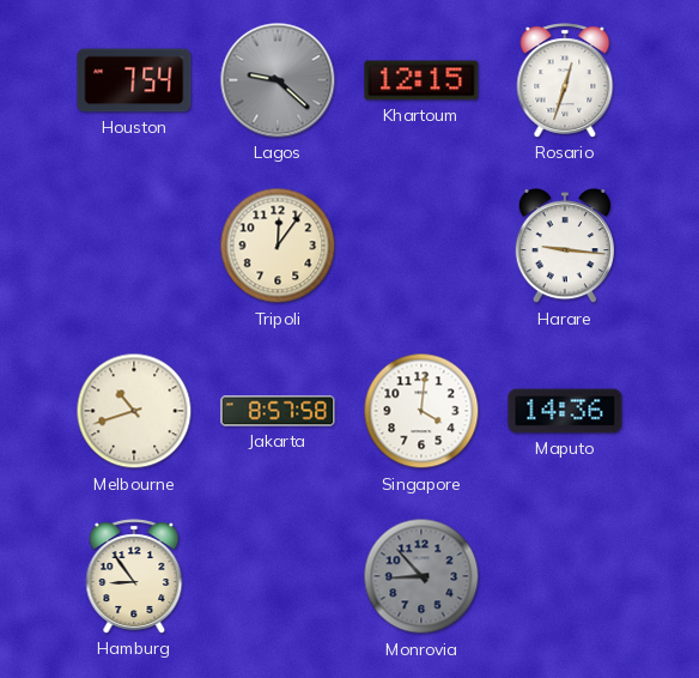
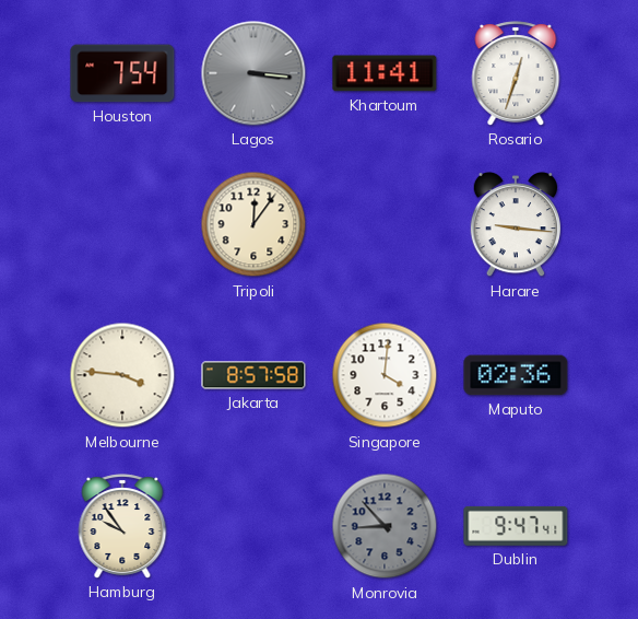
Lagos: 9:22 -> 3:16
Khartoum: 12:15 -> 11:41
Melbourne: 10:42 -> 3:46
Maputo: 14:36 -> 02:36
Hamburg: 8:54 -> 9:54
Dublin: none -> 9:47
